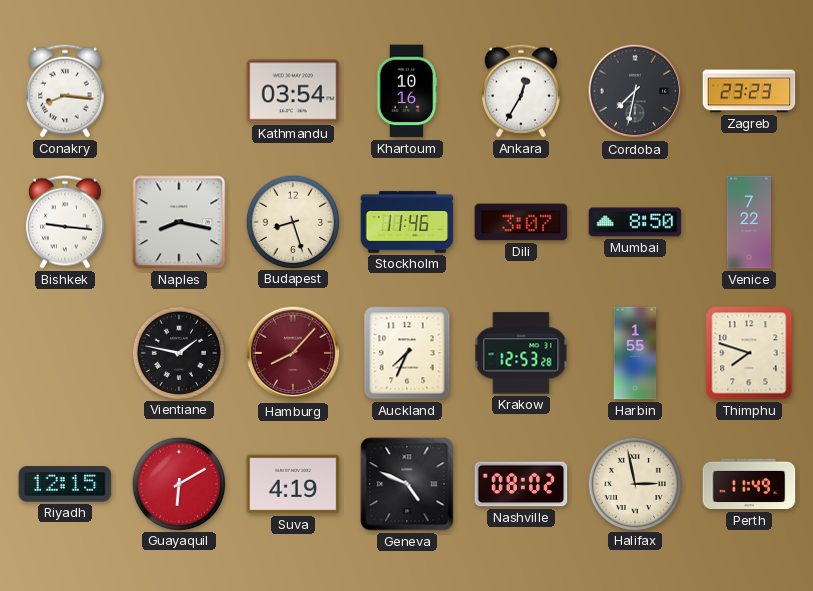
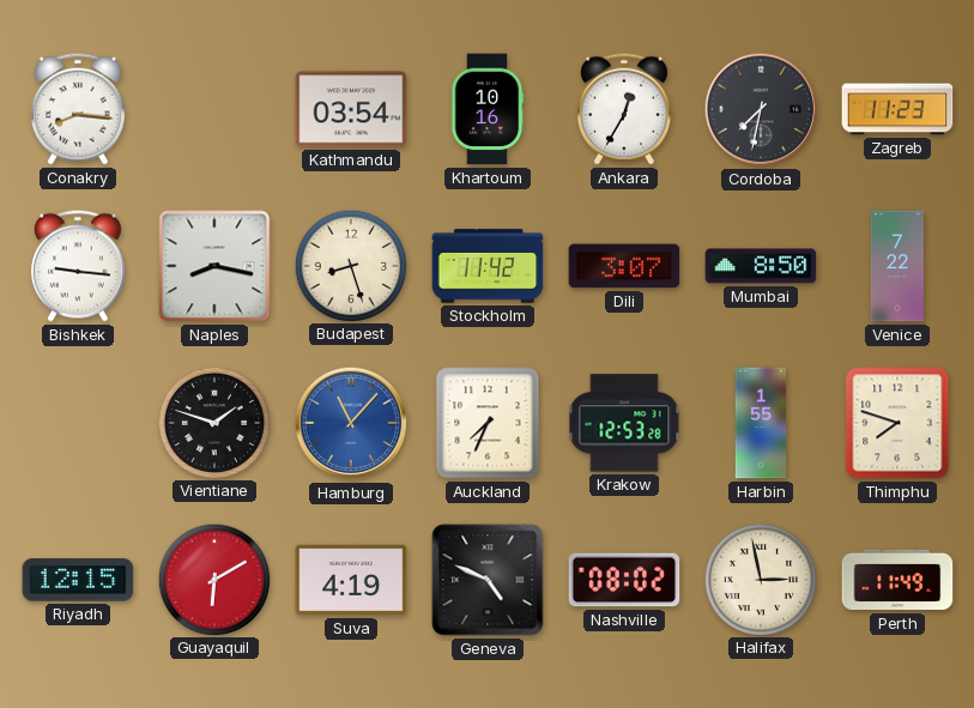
Zagreb: 23:23 -> 11:23
Stockholm: 11:46 -> 11:42
Vientiane: 1:47 -> 1:48
Hamburg: 8:07 -> 11:07
Hamburg dial: burgundy -> blue
